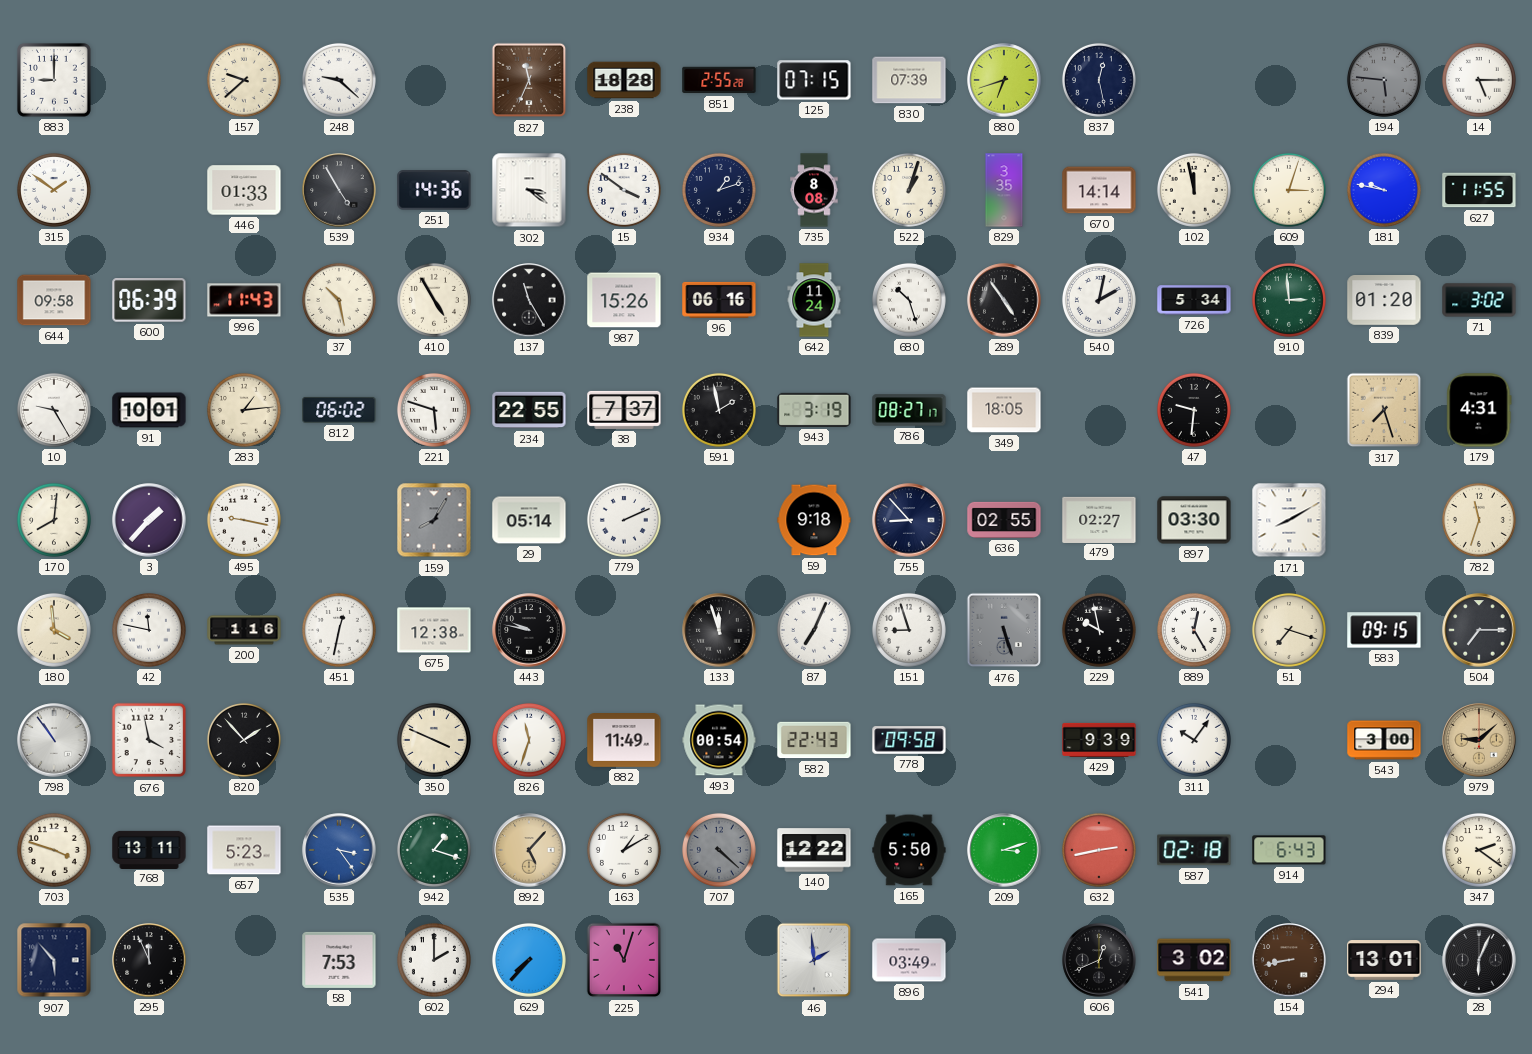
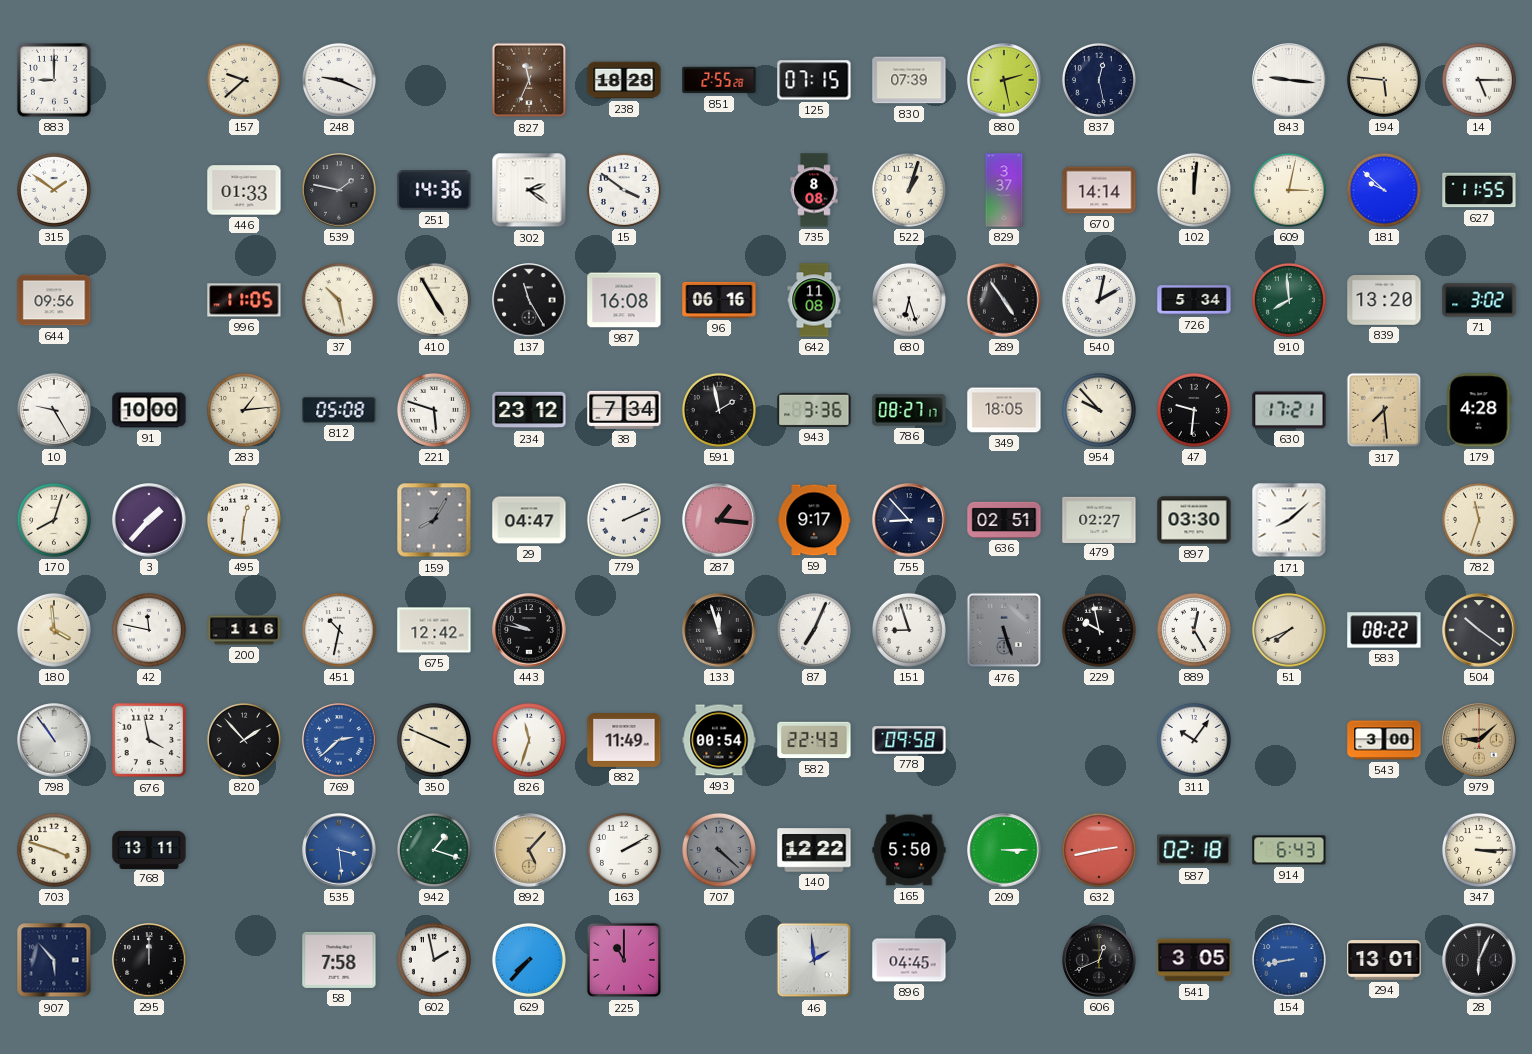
248: 9:22 -> 9:19
880: 6:42 -> 2:28
843: none -> 9:16
194 dial: grey -> cream
539: 4:55 -> 1:47
302: 3:21 -> 2:21
934: 1:12 -> none
829: 3:35 -> 3:37
102: 11:58 -> 12:01
609: 3:03 -> 3:02
181: 9:47 -> 9:52
644: 09:58 -> 09:56
600: 06:39 -> none
996: 11:43 -> 11:05
987: 15:26 -> 16:08
642: 11:24 -> 11:08
680: 10:27 -> 6:27
910: 2:59 -> 7:59
839: 01:20 -> 13:20
91: 10:01 -> 10:00
812: 06:02 -> 05:08
234: 22:55 -> 23:12
38: 7:37 -> 7:34
943: 3:19 -> 3:36
954: none -> 9:53
630: none -> 17:21
317: 7:27 -> 7:29
179: 4:31 -> 4:28
170: 8:01 -> 8:03
495: 9:17 -> 12:31
29: 05:14 -> 04:47
287: none -> 1:16
59: 9:18 -> 9:17
636: 02:55 -> 02:51
171: 8:10 -> 8:08
451: 12:32 -> 10:32
675: 12:38 -> 12:42
51: 7:18 -> 7:41
583: 09:15 -> 08:22
504: 7:15 -> 10:21
769: none -> 2:38
429: 9:39 -> none
657: 5:23 -> none
535: 3:24 -> 3:29
163: 1:10 -> 2:10
209: 3:12 -> 3:15
347: 2:21 -> 3:15
295: 11:56 -> 12:00
58: 7:53 -> 7:58
602: 2:00 -> 1:58
225: 11:03 -> 11:00
896: 03:49 -> 04:45
541: 3:02 -> 3:05
154 dial: brown -> blue
